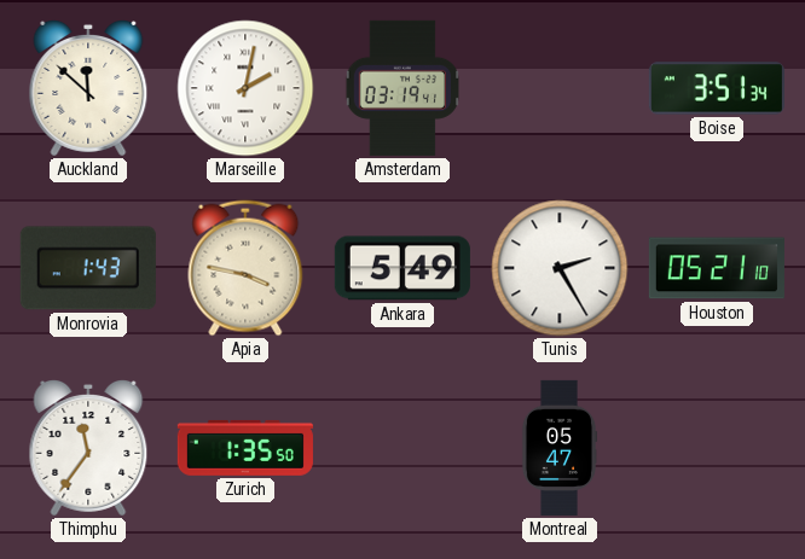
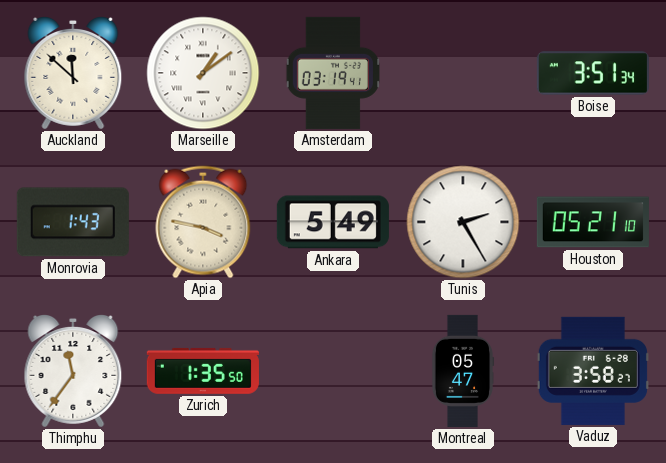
Marseille: 2:02 -> 1:09
Vaduz: none -> 3:58
